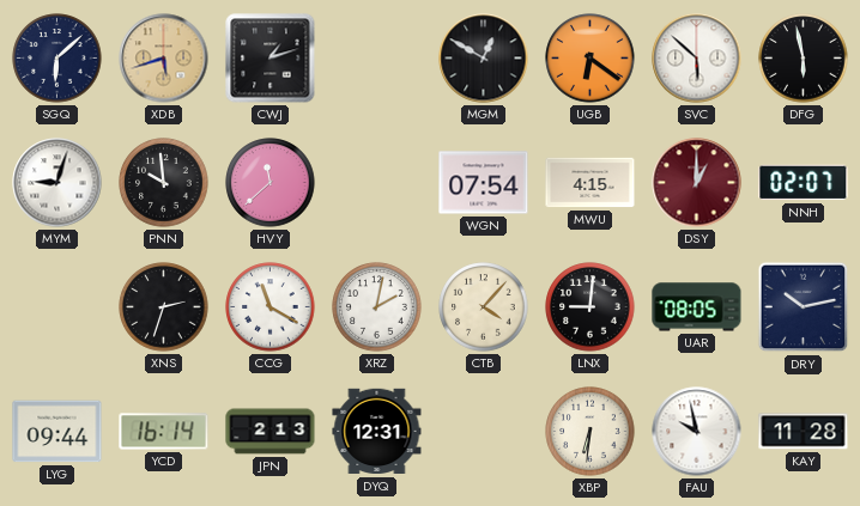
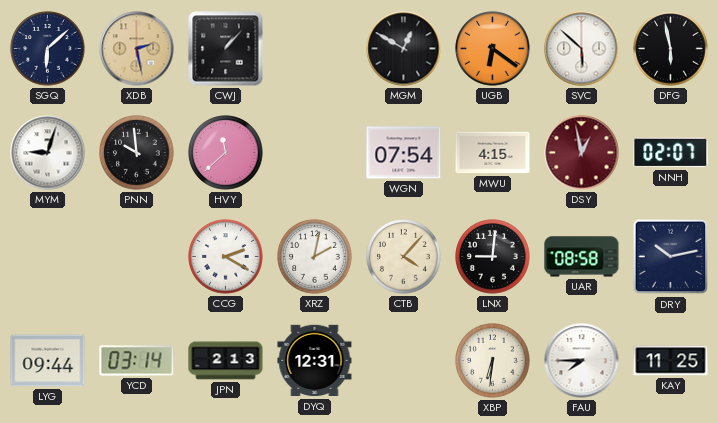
XDB: 5:42 -> 2:28
CWJ: 1:12 -> 1:07
DSY: 1:00 -> 12:58
XNS: 2:33 -> none
CCG: 11:20 -> 2:20
UAR: 08:05 -> 08:58
YCD: 16:14 -> 03:14
FAU: 9:58 -> 7:45
KAY: 11:28 -> 11:25
